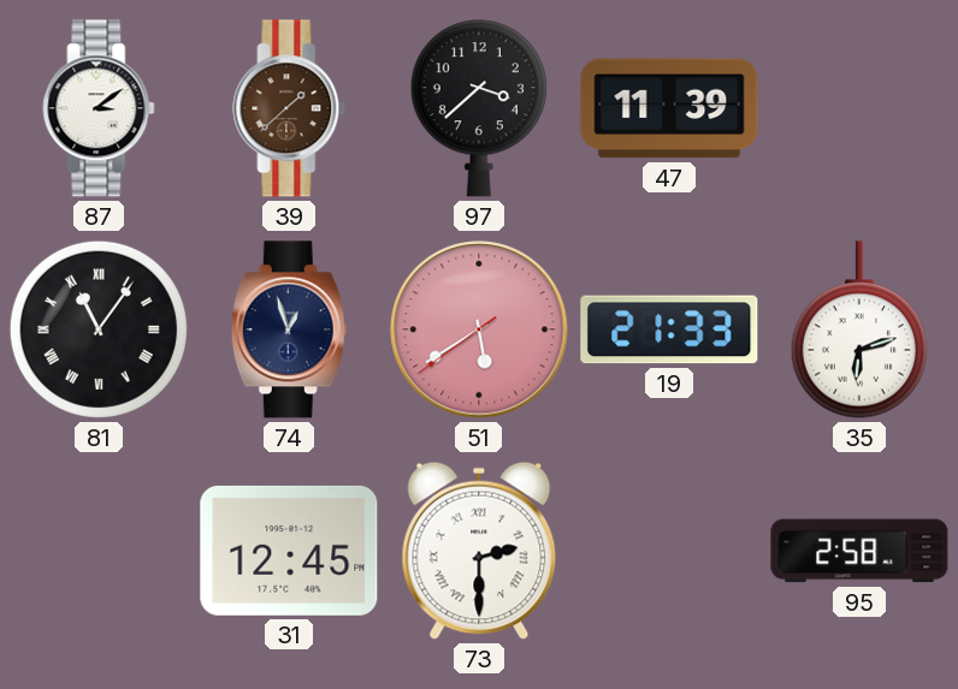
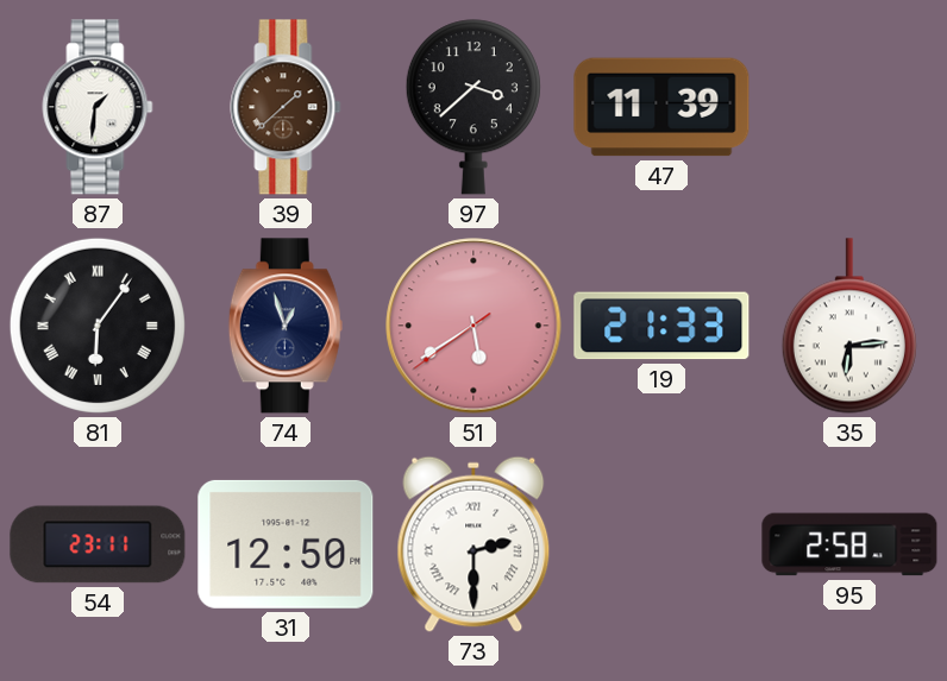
87: 3:09 -> 1:31
81: 11:06 -> 6:06
35: 6:12 -> 6:14
54: none -> 23:11
31: 12:45 -> 12:50
